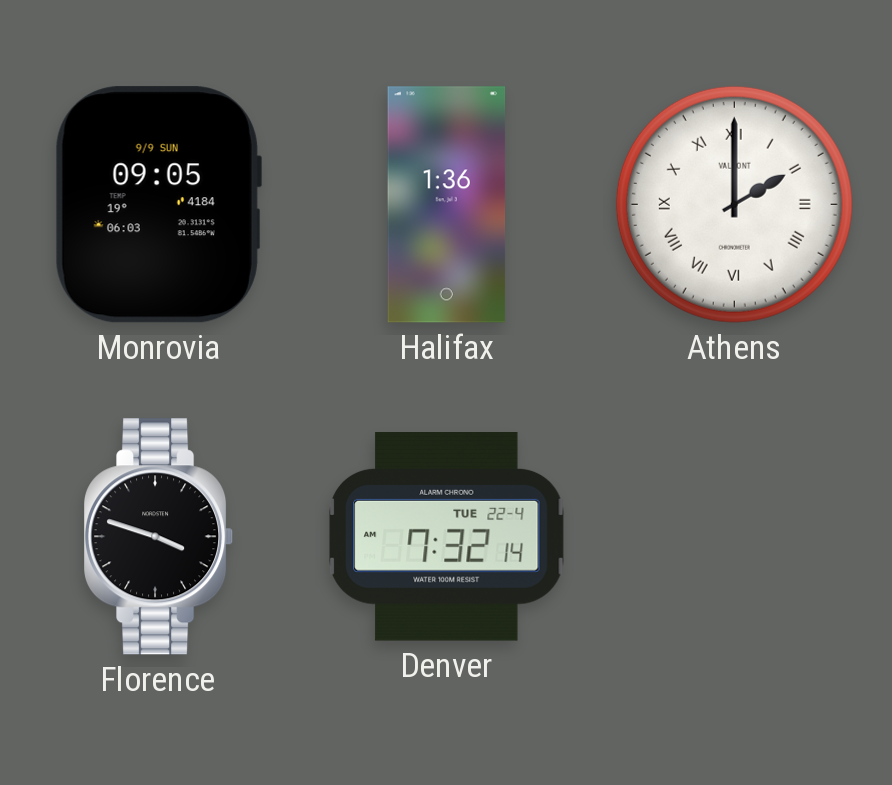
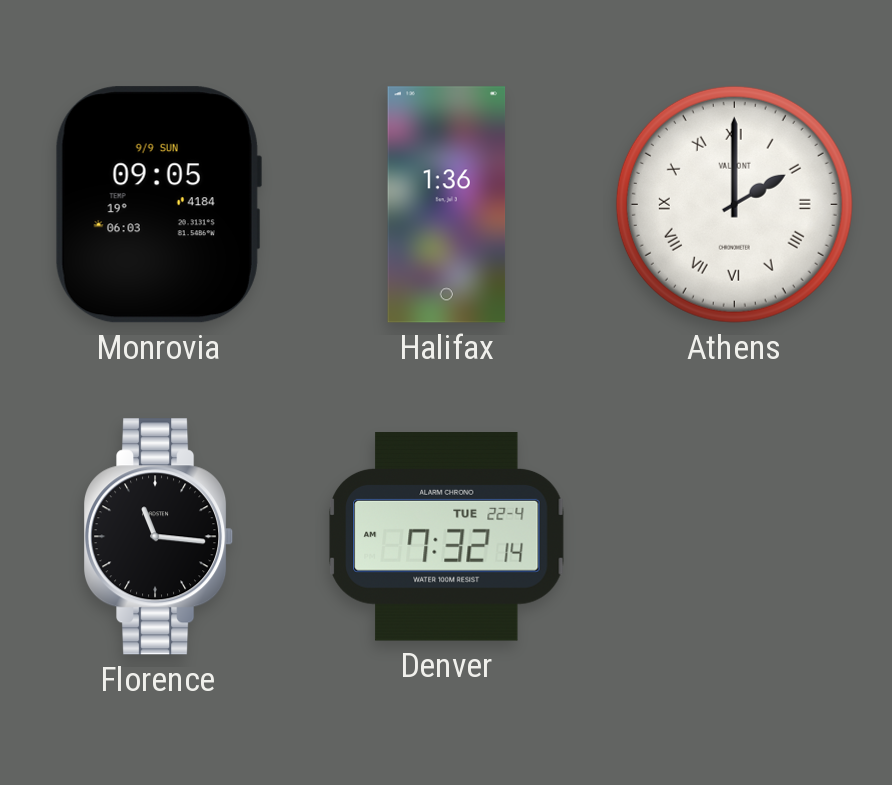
Florence: 3:48 -> 11:16
